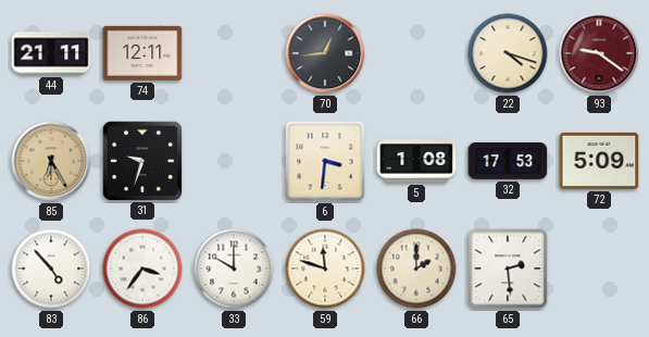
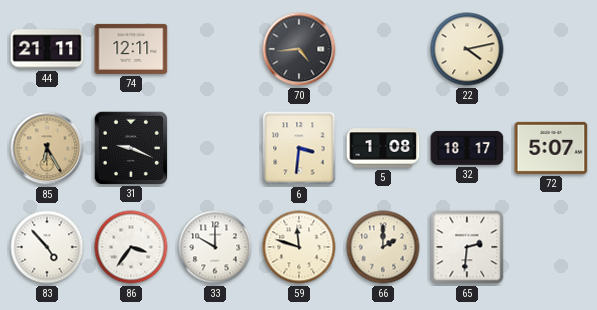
70: 12:44 -> 4:44
22: 4:18 -> 4:13
93: 9:21 -> none
31: 9:33 -> 9:19
32: 17:53 -> 18:17
72: 5:09 -> 5:07
65: 2:29 -> 2:31
